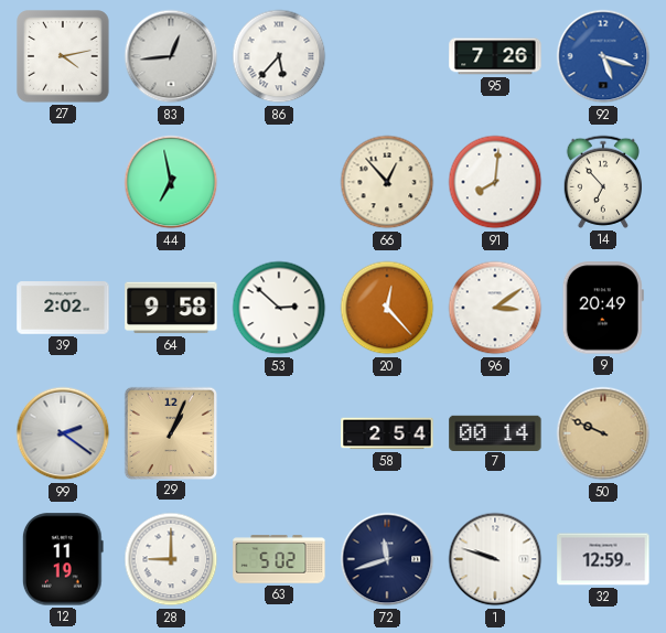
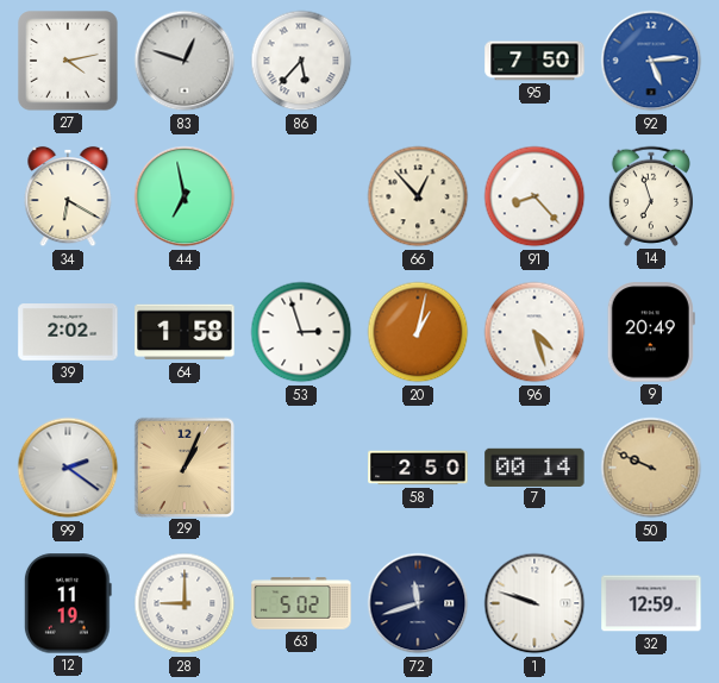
83: 12:44 -> 12:48
95: 7:26 -> 7:50
92: 5:18 -> 5:14
34: none -> 6:20
91: 8:01 -> 8:23
14: 6:53 -> 6:57
64: 9:58 -> 1:58
53: 2:52 -> 2:57
20: 12:23 -> 1:02
96: 3:09 -> 4:27
58: 2:54 -> 2:50
